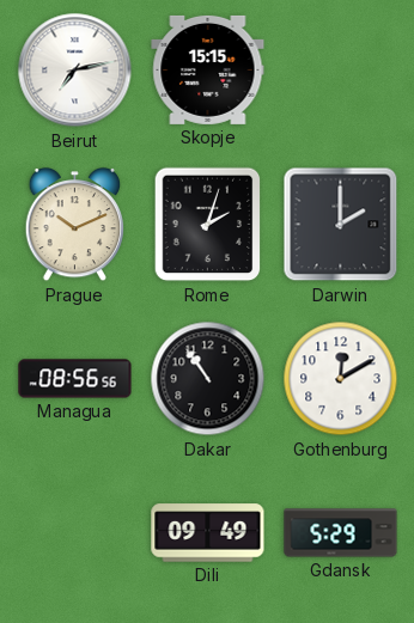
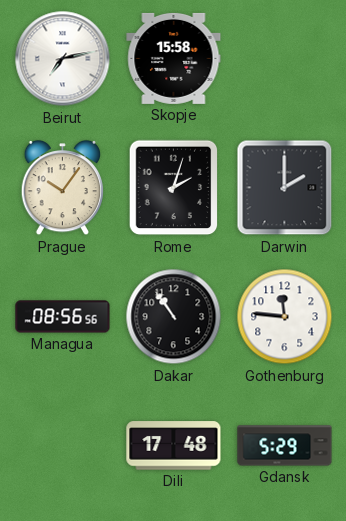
Skopje: 15:15 -> 15:58
Prague: 10:11 -> 10:06
Gothenburg: 12:10 -> 11:46
Dili: 09:49 -> 17:48
